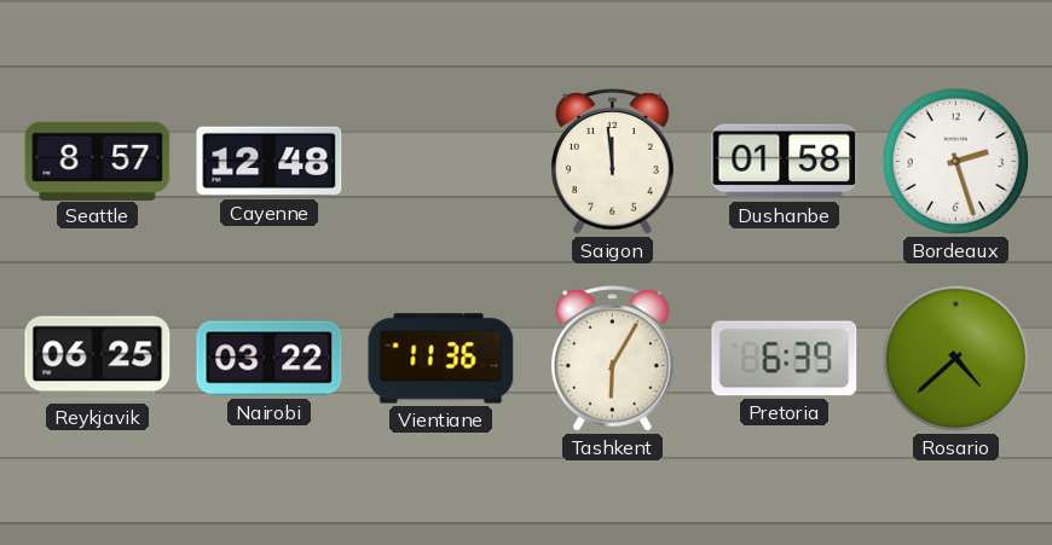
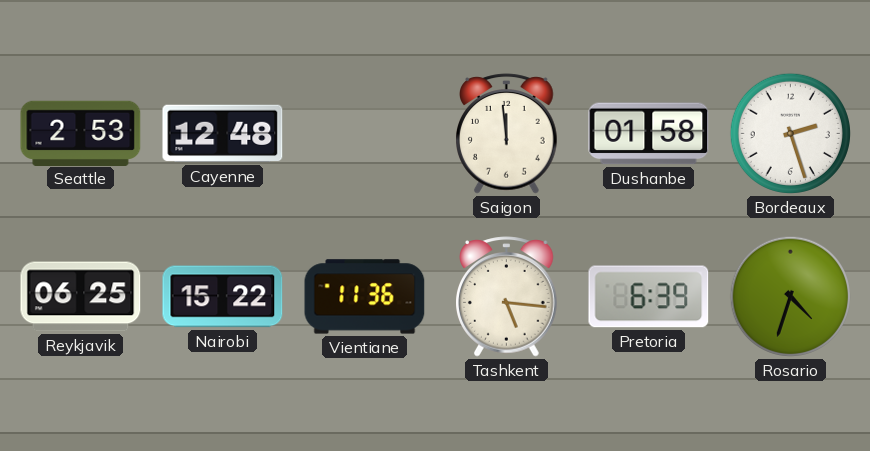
Seattle: 8:57 -> 2:53
Nairobi: 03:22 -> 15:22
Tashkent: 6:05 -> 5:16
Rosario: 4:38 -> 4:33
